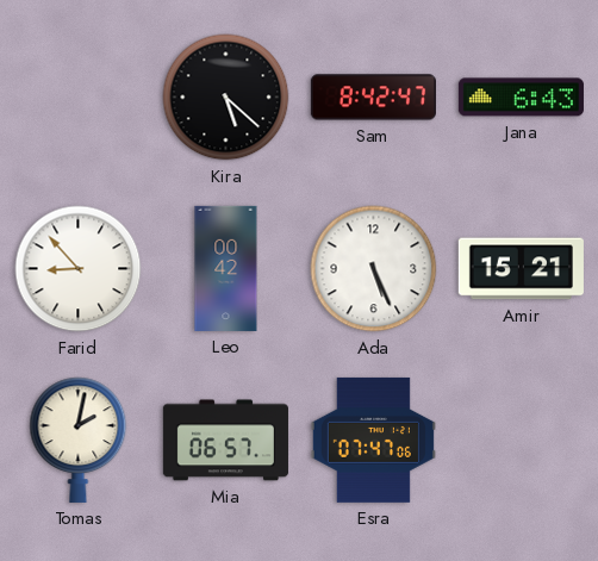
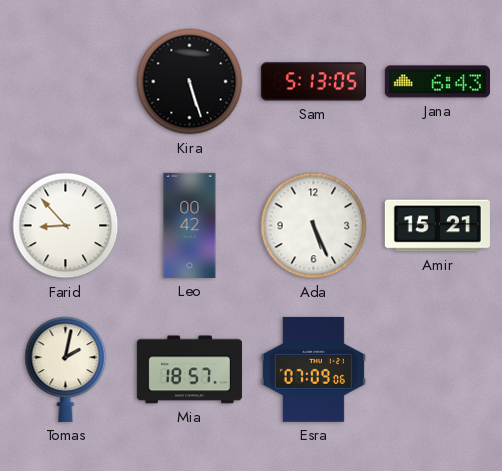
Kira: 5:22 -> 5:27
Sam: 8:42 -> 5:13
Mia: 06:57 -> 18:57
Esra: 07:47 -> 07:09
